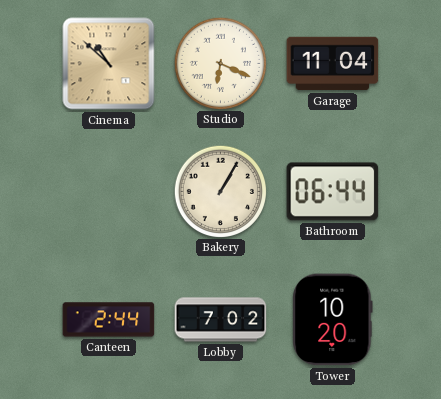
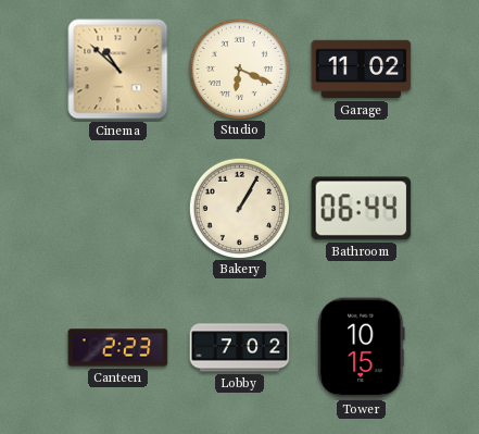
Garage: 11:04 -> 11:02
Canteen: 2:44 -> 2:23
Tower: 10:20 -> 10:15
